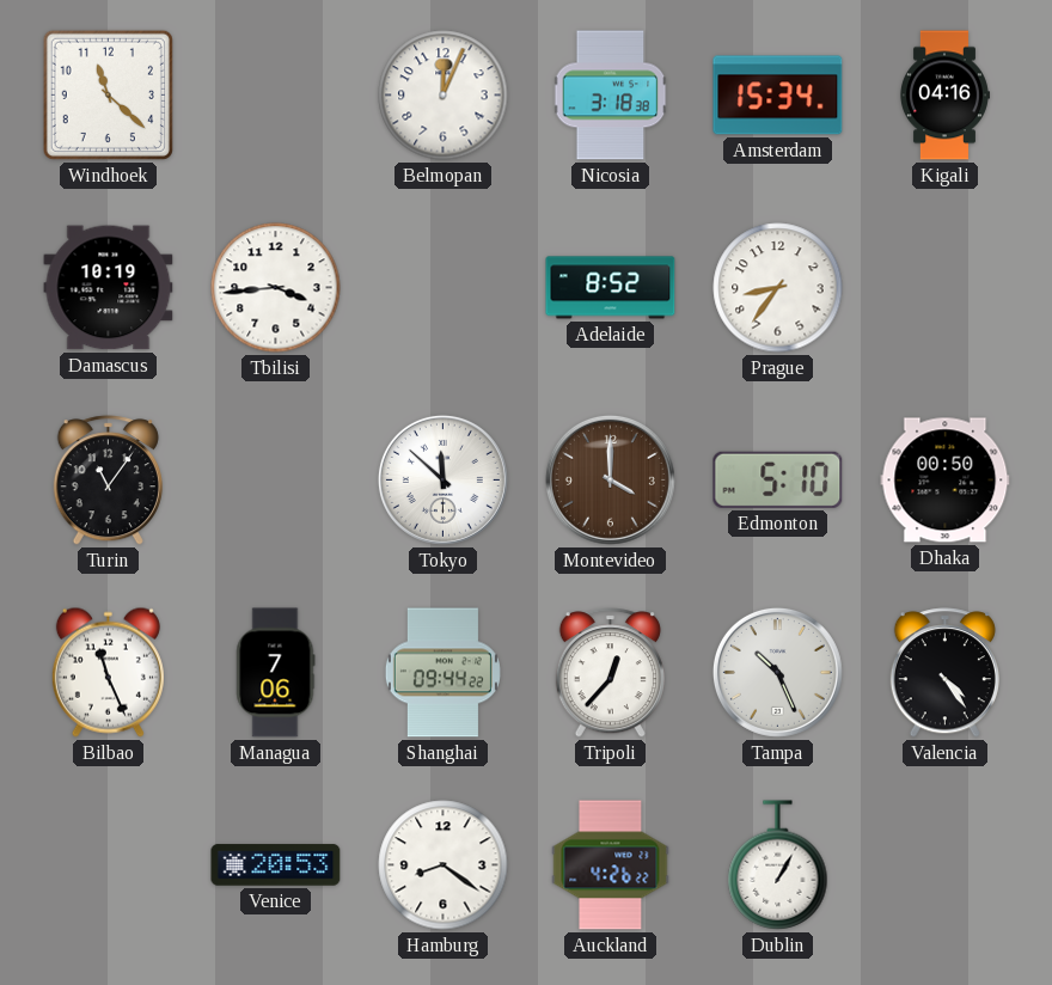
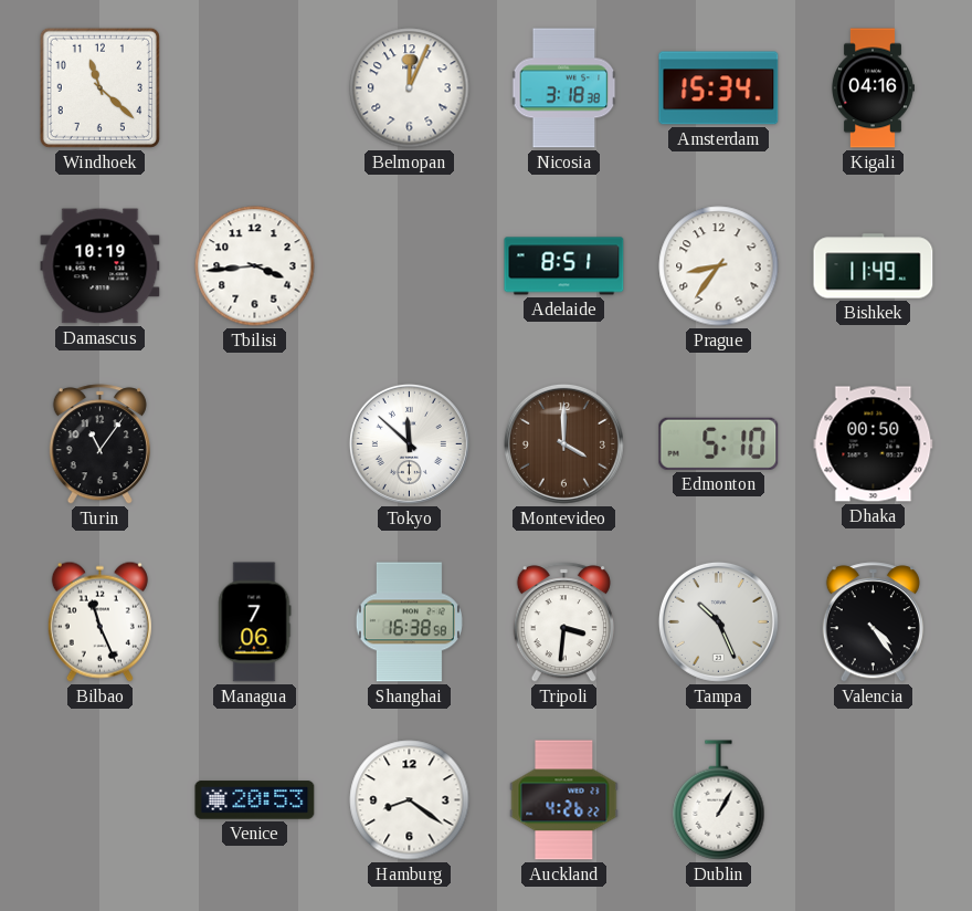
Adelaide: 8:52 -> 8:51
Bishkek: none -> 11:49
Shanghai: 09:44 -> 16:38
Tripoli: 12:37 -> 3:31
